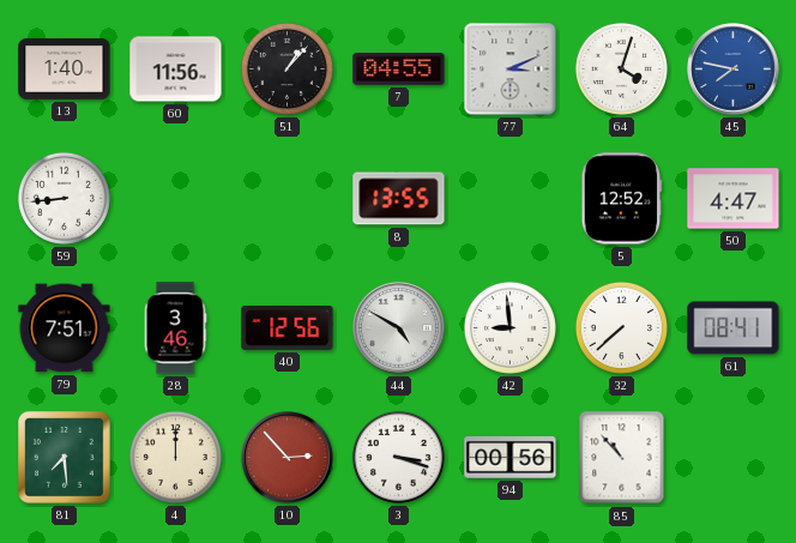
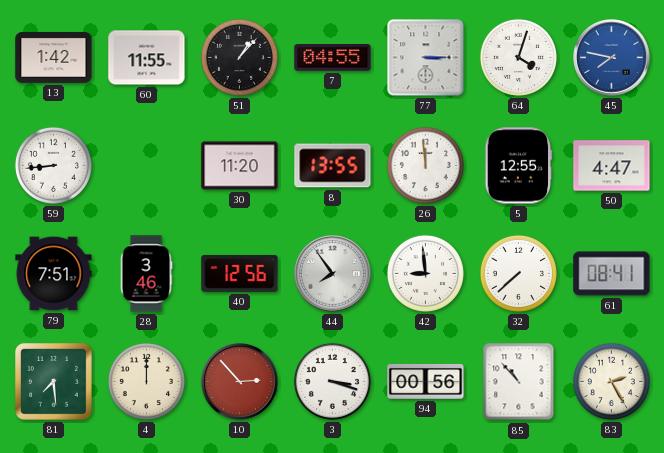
13: 1:40 -> 1:42
60: 11:56 -> 11:55
77: 3:11 -> 3:15
30: none -> 11:20
26: none -> 11:59
5: 12:52 -> 12:55
44: 4:50 -> 7:54
83: none -> 2:25
